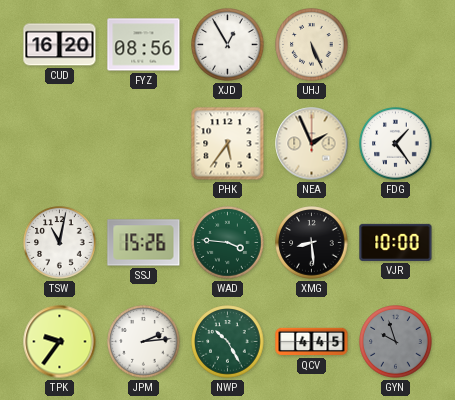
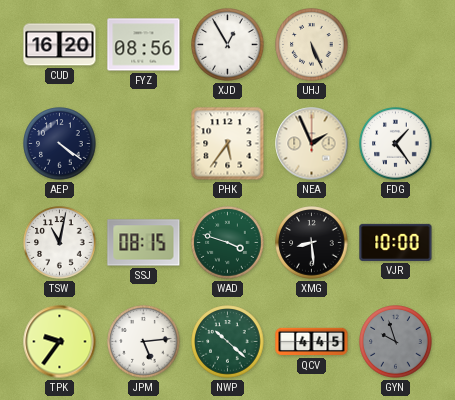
AEP: none -> 4:21
SSJ: 15:26 -> 08:15
WAD: 3:46 -> 3:48
JPM: 2:14 -> 5:14
NWP: 10:25 -> 10:22
